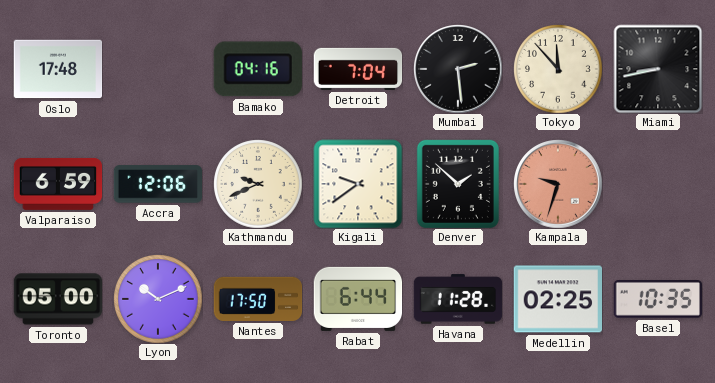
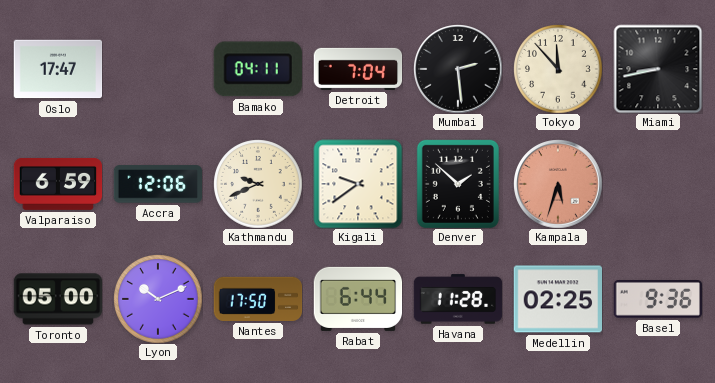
Oslo: 17:48 -> 17:47
Bamako: 04:16 -> 04:11
Kampala: 9:33 -> 5:33
Basel: 10:35 -> 9:36
